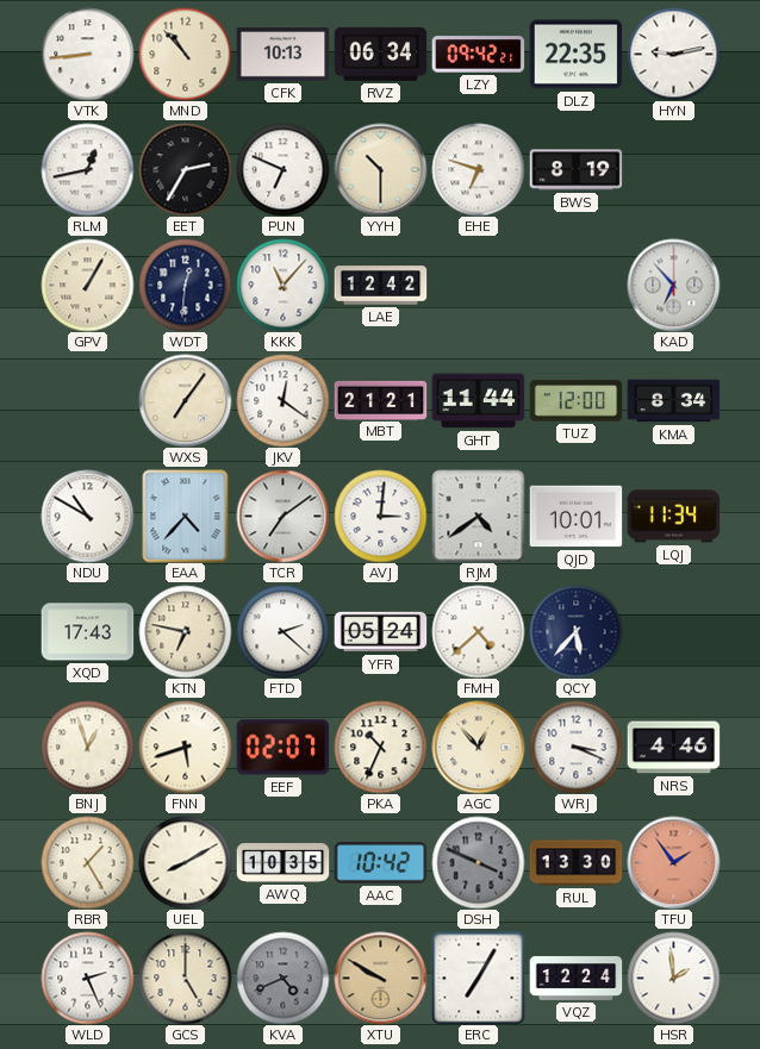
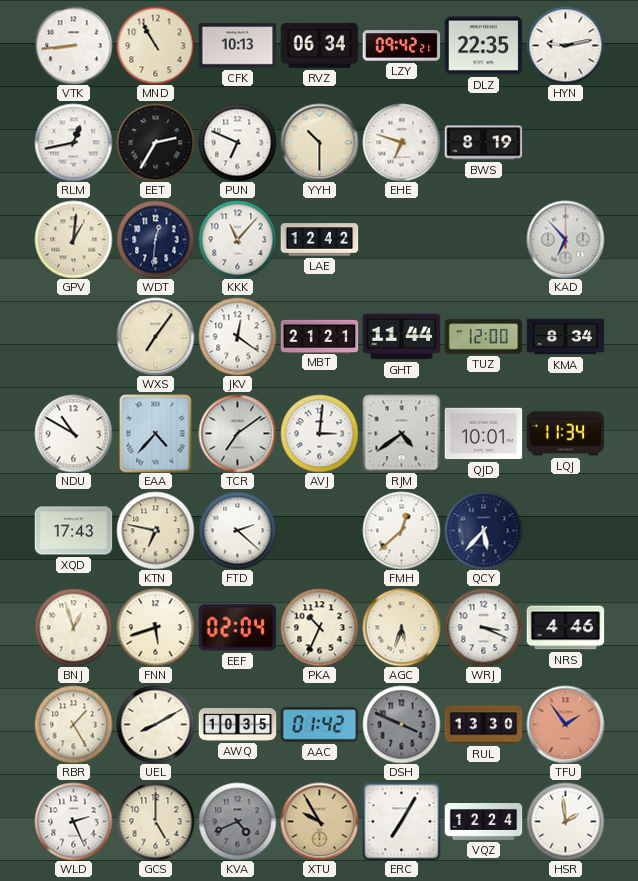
MND: 10:53 -> 10:55
GPV: 1:05 -> 1:01
YFR: 05:24 -> none
FMH: 4:38 -> 12:38
EEF: 02:07 -> 02:04
AGC: 12:53 -> 5:33
AAC: 10:42 -> 01:42
XTU: 9:50 -> 9:55
